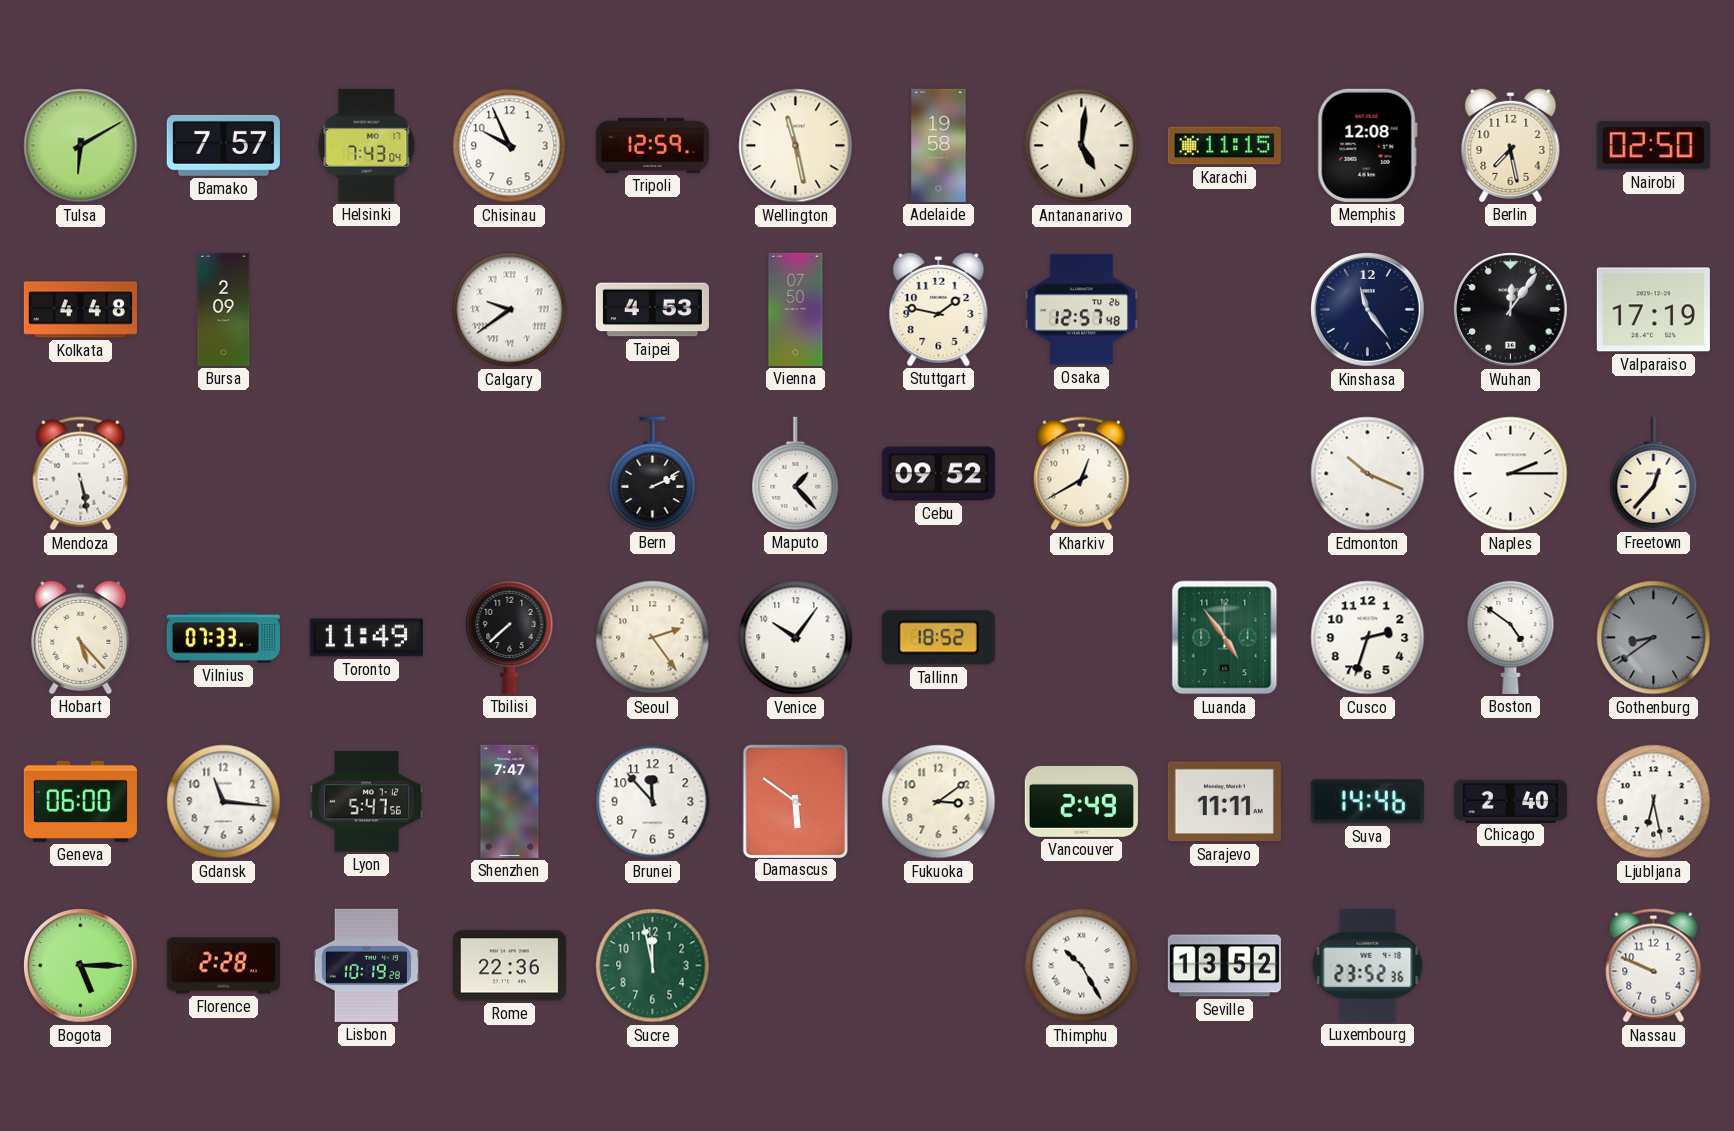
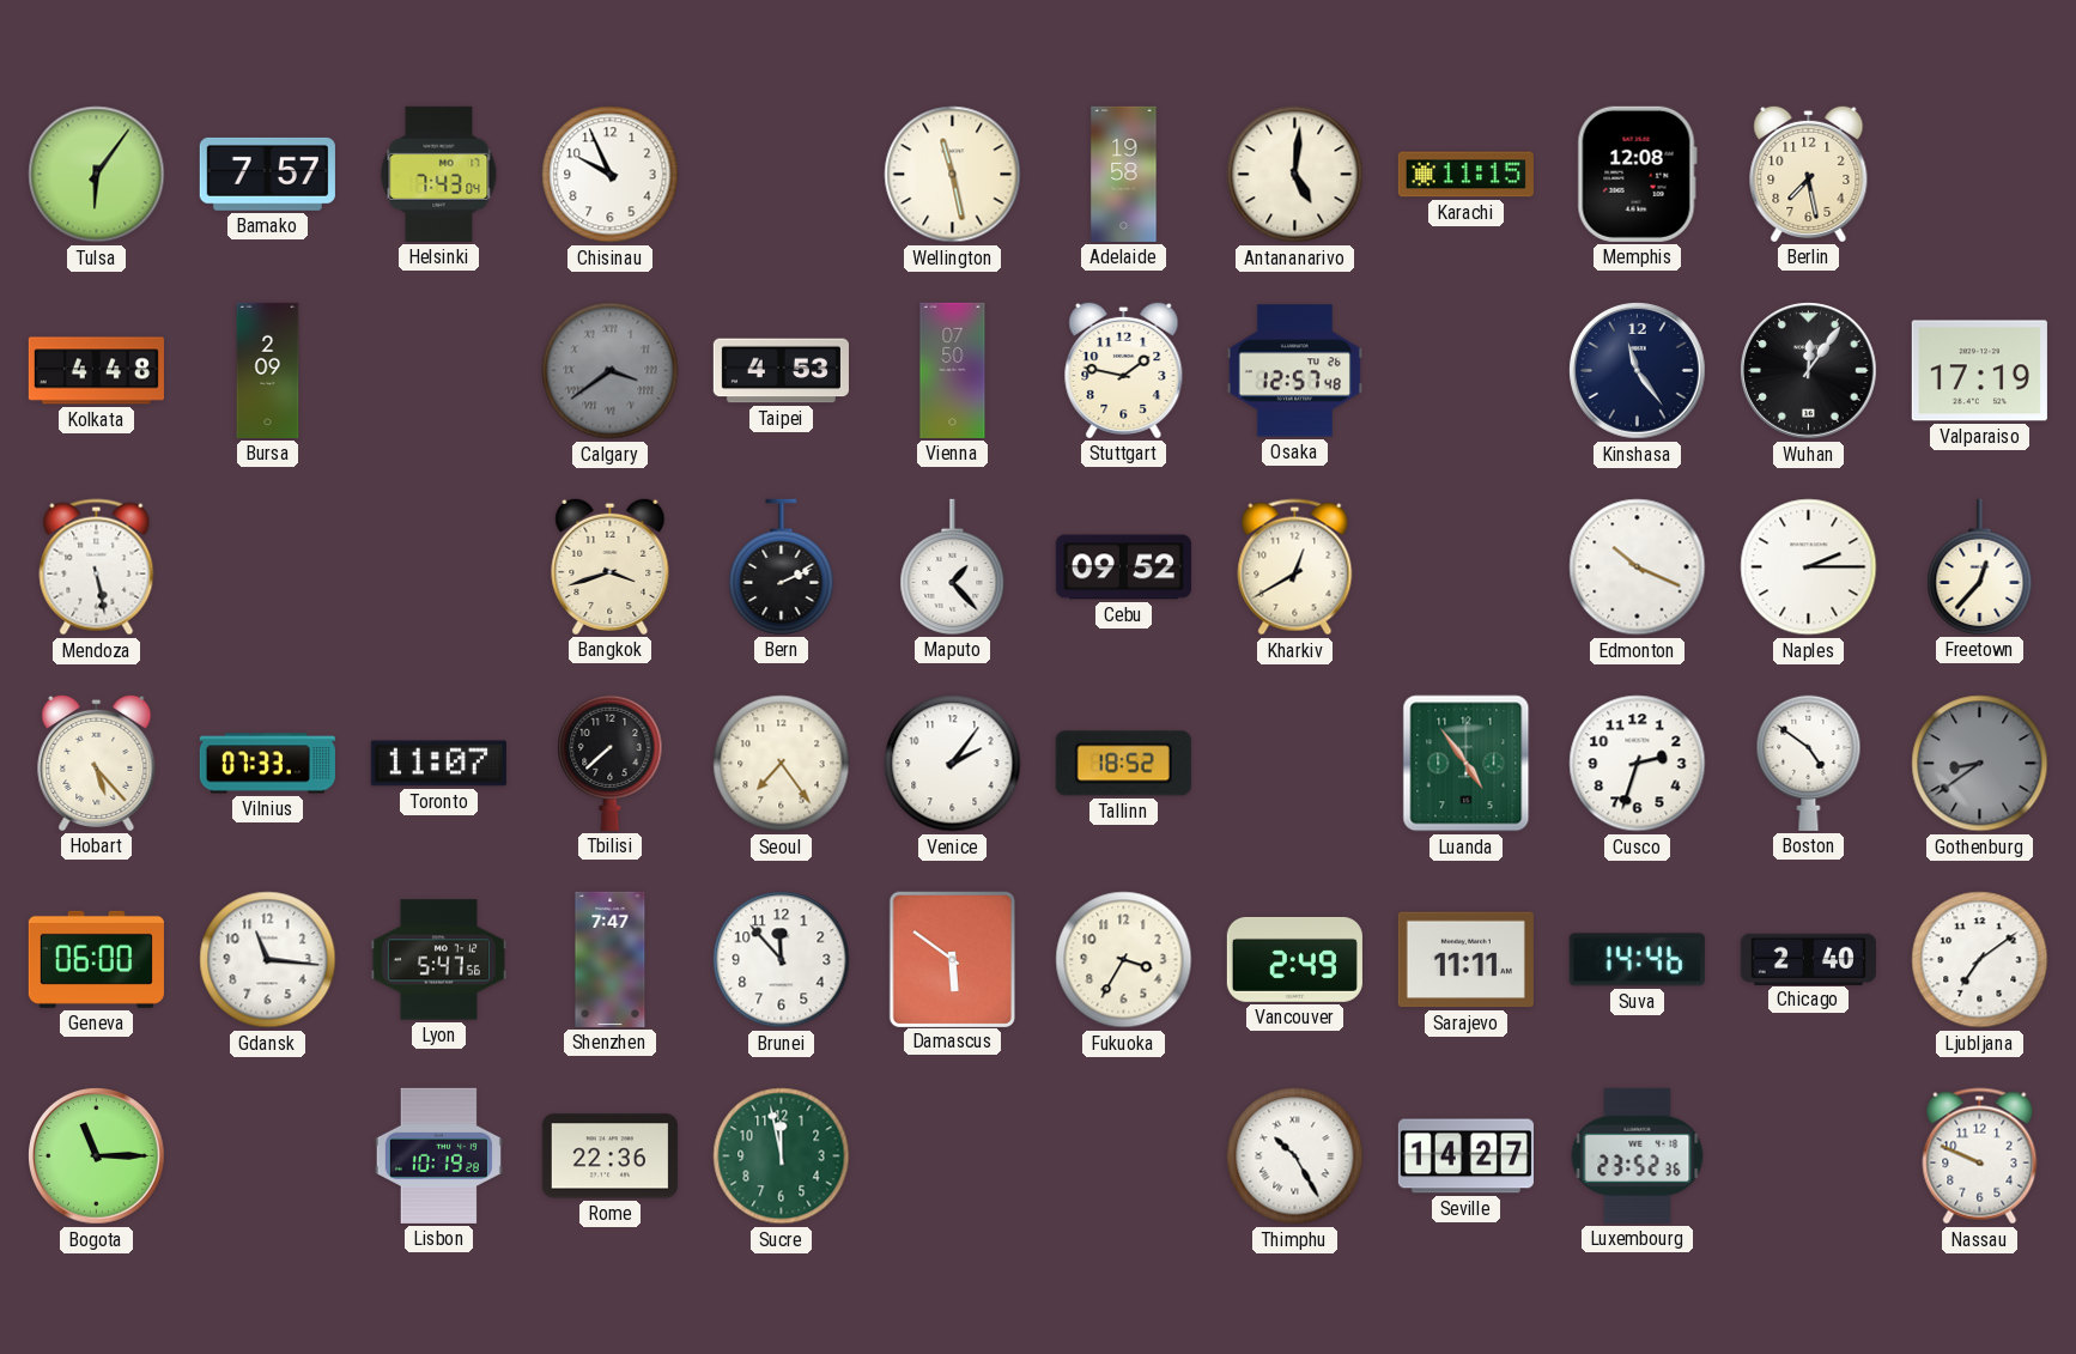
Tulsa: 6:10 -> 6:06
Tripoli: 12:59 -> none
Nairobi: 02:50 -> none
Calgary: 9:39 -> 3:39
Calgary dial: white -> grey
Bangkok: none -> 3:42
Toronto: 11:49 -> 11:07
Seoul: 2:24 -> 7:24
Venice: 10:06 -> 2:06
Fukuoka: 3:09 -> 3:35
Ljubljana: 6:28 -> 7:09
Bogota: 5:15 -> 11:15
Florence: 2:28 -> none
Seville: 13:52 -> 14:27
